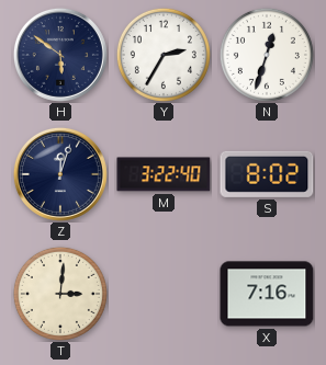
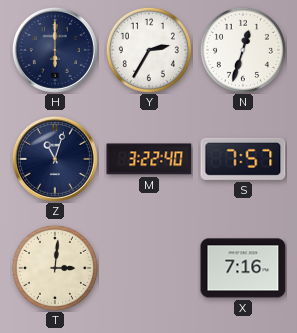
H: 5:51 -> 6:00
Z: 12:03 -> 11:03
S: 8:02 -> 7:57
